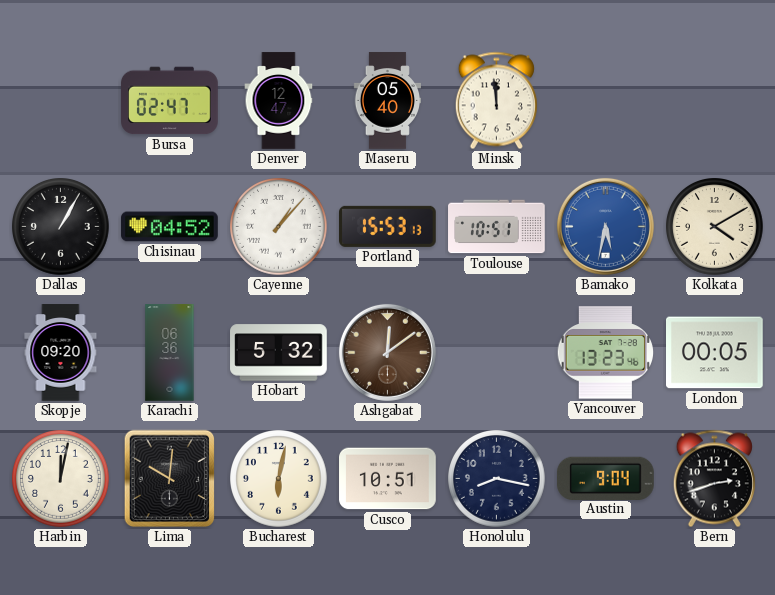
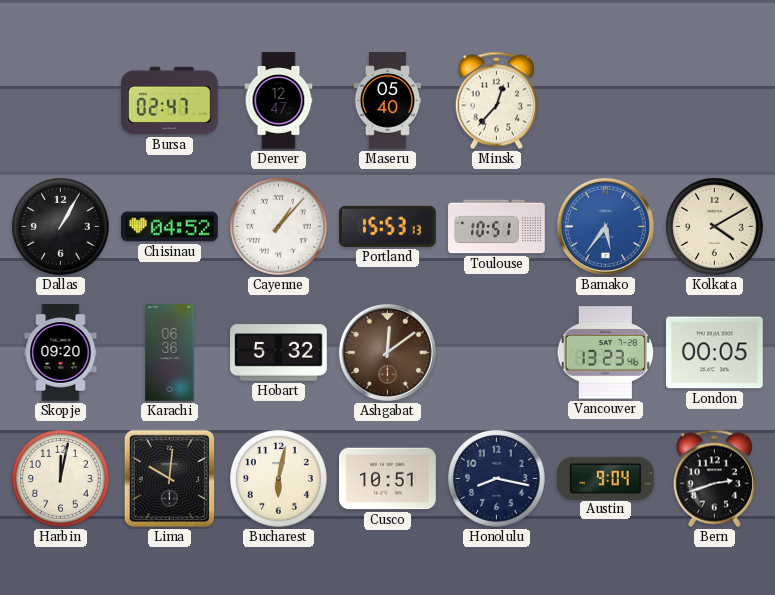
Minsk: 11:59 -> 12:37
Bamako: 5:32 -> 5:36
